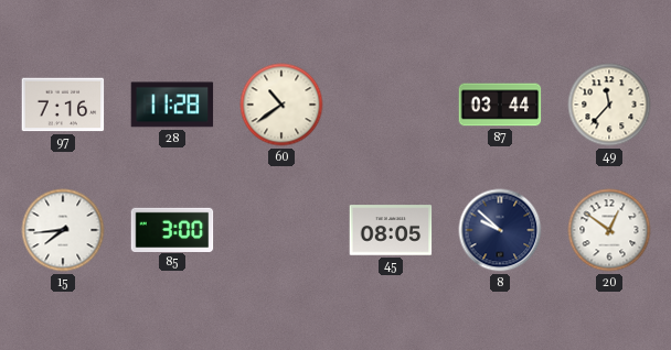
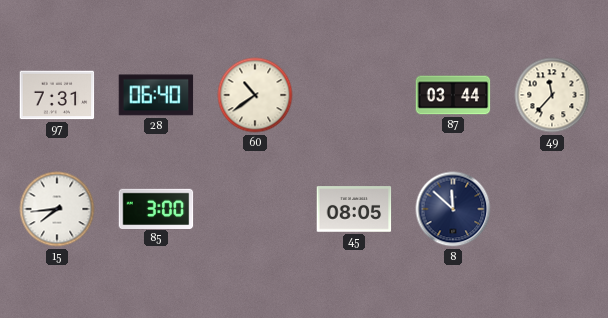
97: 7:16 -> 7:31
28: 11:28 -> 06:40
8: 9:52 -> 11:52
20: 12:51 -> none
